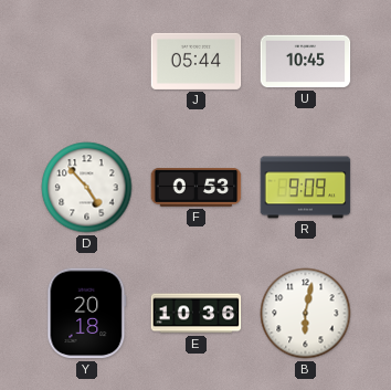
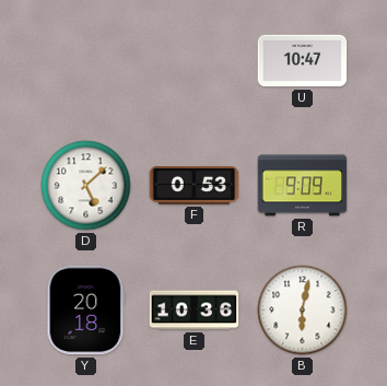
J: 05:44 -> none
U: 10:45 -> 10:47
D: 4:53 -> 5:08
